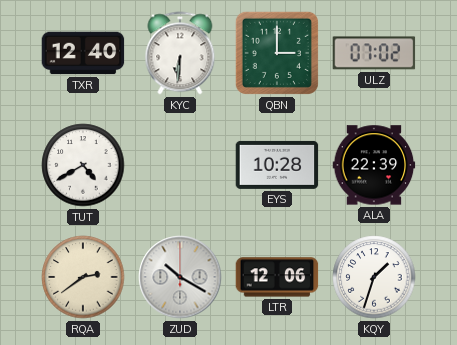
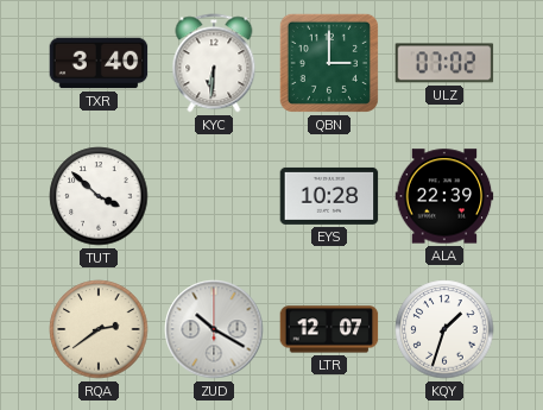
TXR: 12:40 -> 3:40
TUT: 4:40 -> 3:52
LTR: 12:06 -> 12:07
